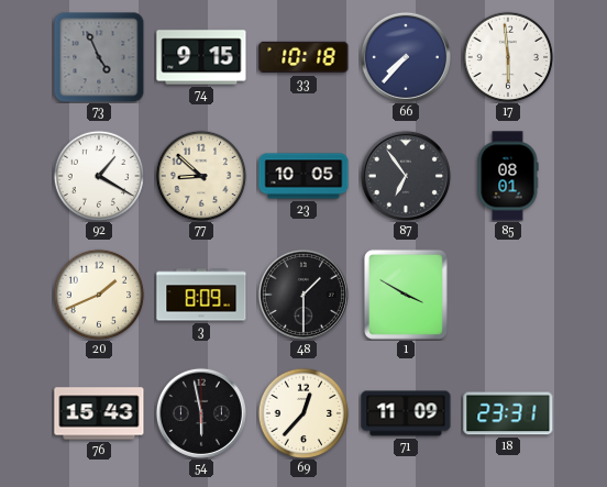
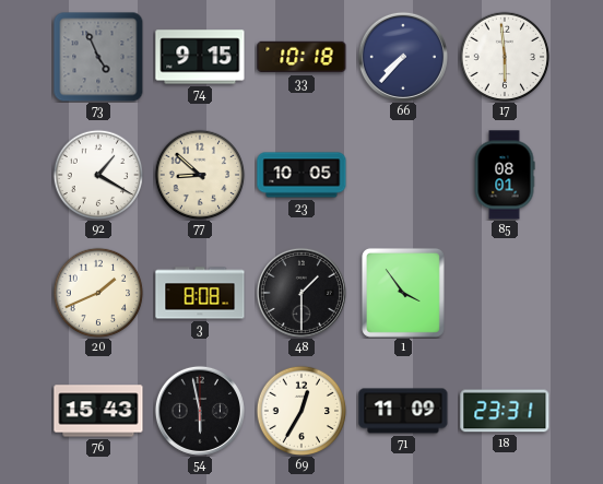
87: 6:54 -> none
3: 8:09 -> 8:08
1: 3:50 -> 3:54
69: 12:37 -> 12:35
